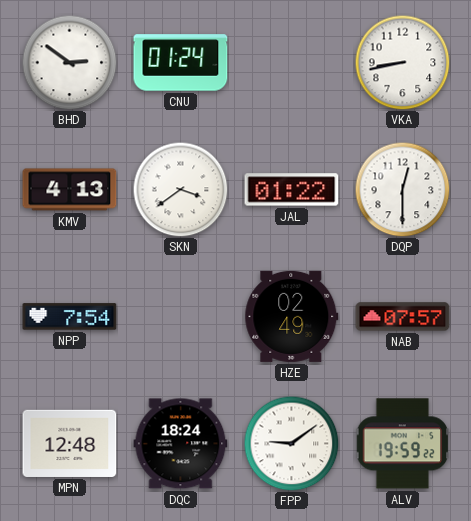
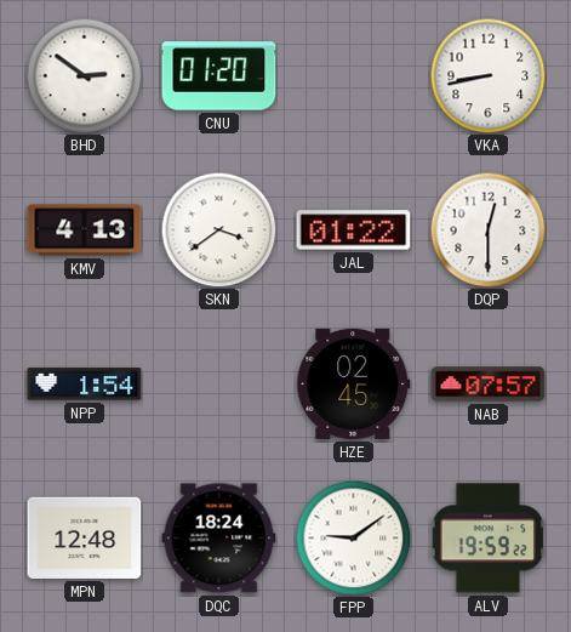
CNU: 01:24 -> 01:20
NPP: 7:54 -> 1:54
HZE: 02:49 -> 02:45
